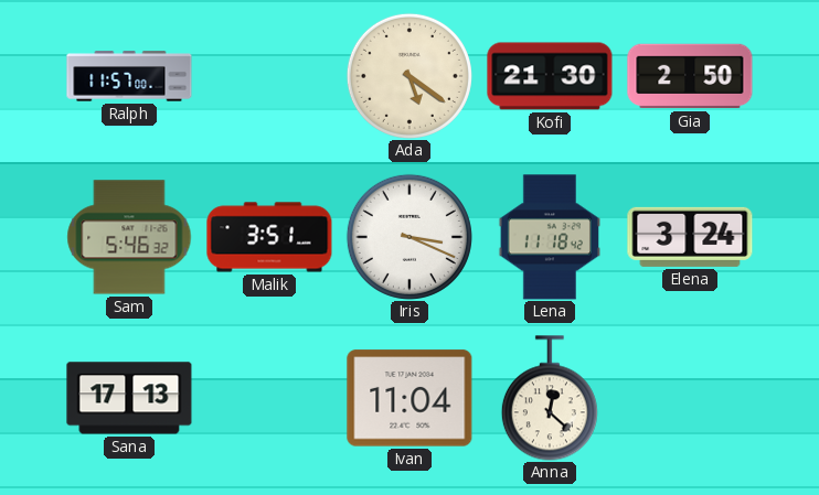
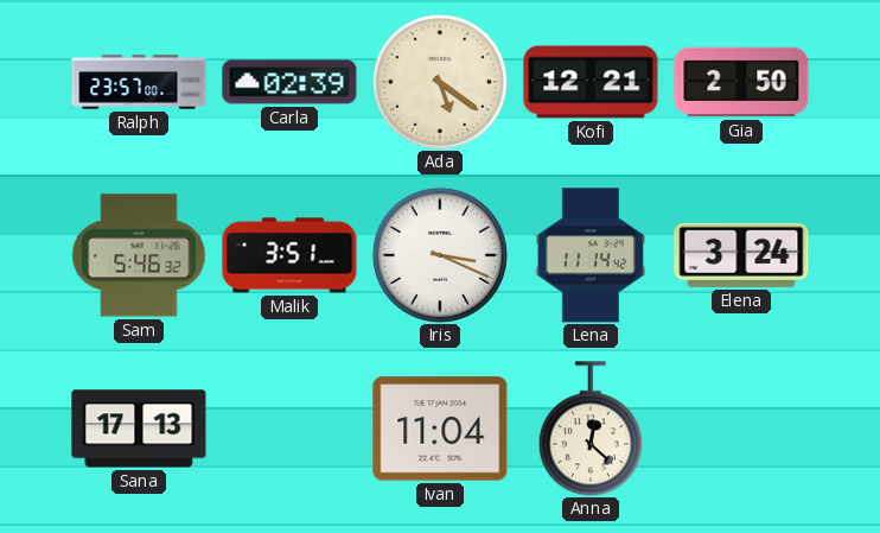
Ralph: 11:57 -> 23:57
Carla: none -> 02:39
Kofi: 21:30 -> 12:21
Lena: 11:18 -> 11:14
